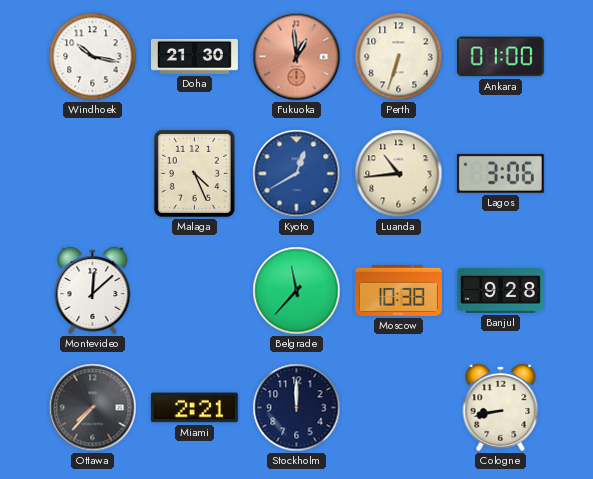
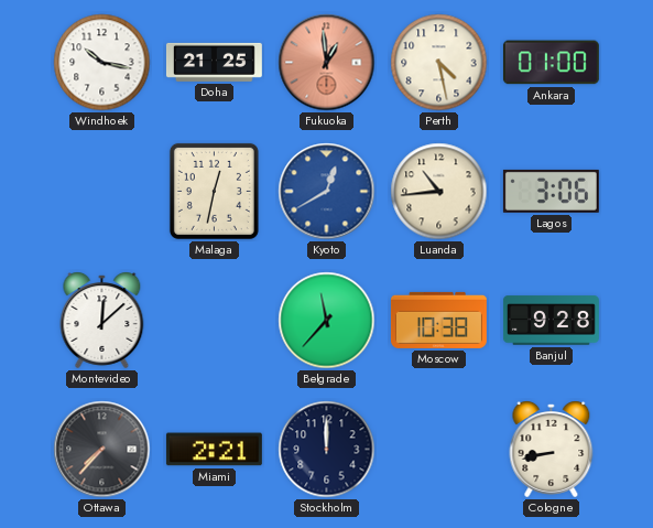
Doha: 21:30 -> 21:25
Perth: 6:33 -> 4:28
Malaga: 4:26 -> 12:32
